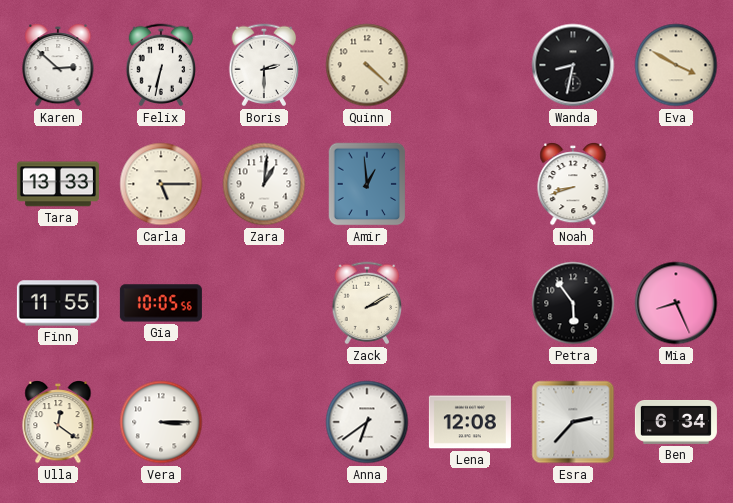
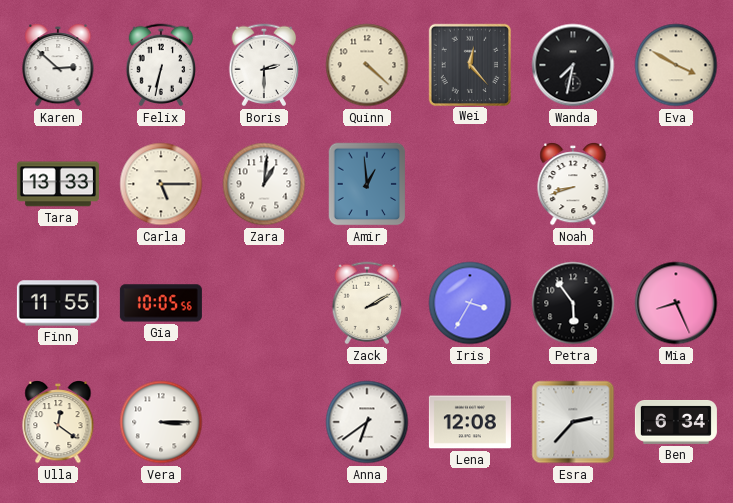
Wei: none -> 12:23
Wanda: 8:32 -> 7:32
Iris: none -> 3:35
